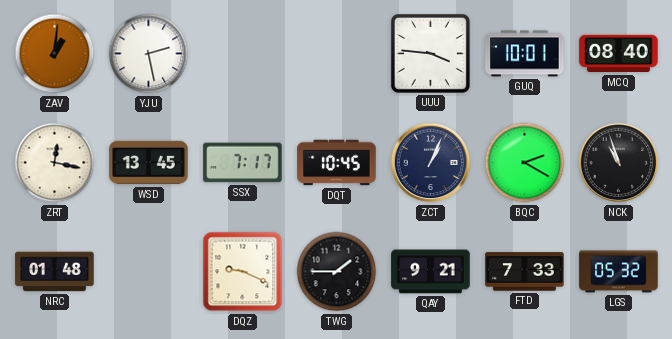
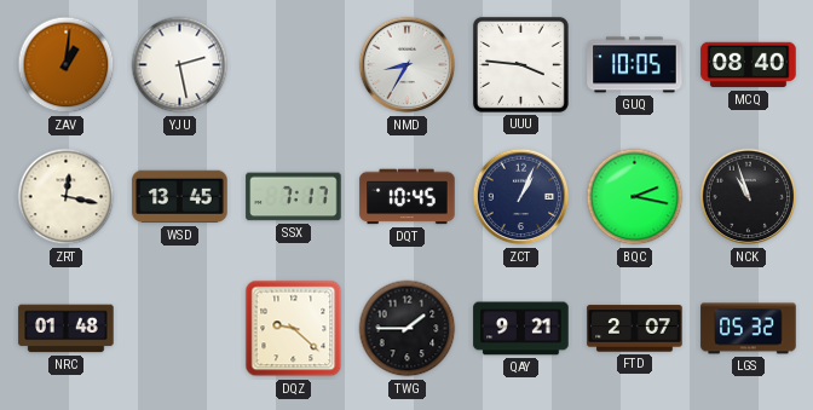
NMD: none -> 8:35
GUQ: 10:01 -> 10:05
BQC: 2:20 -> 2:17
DQZ: 9:19 -> 9:22
FTD: 7:33 -> 2:07
